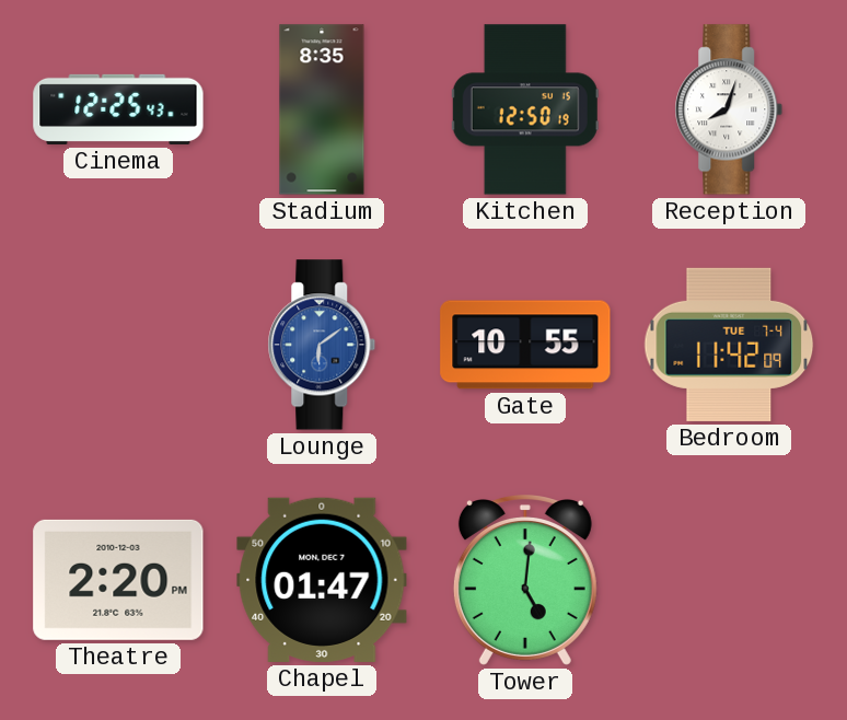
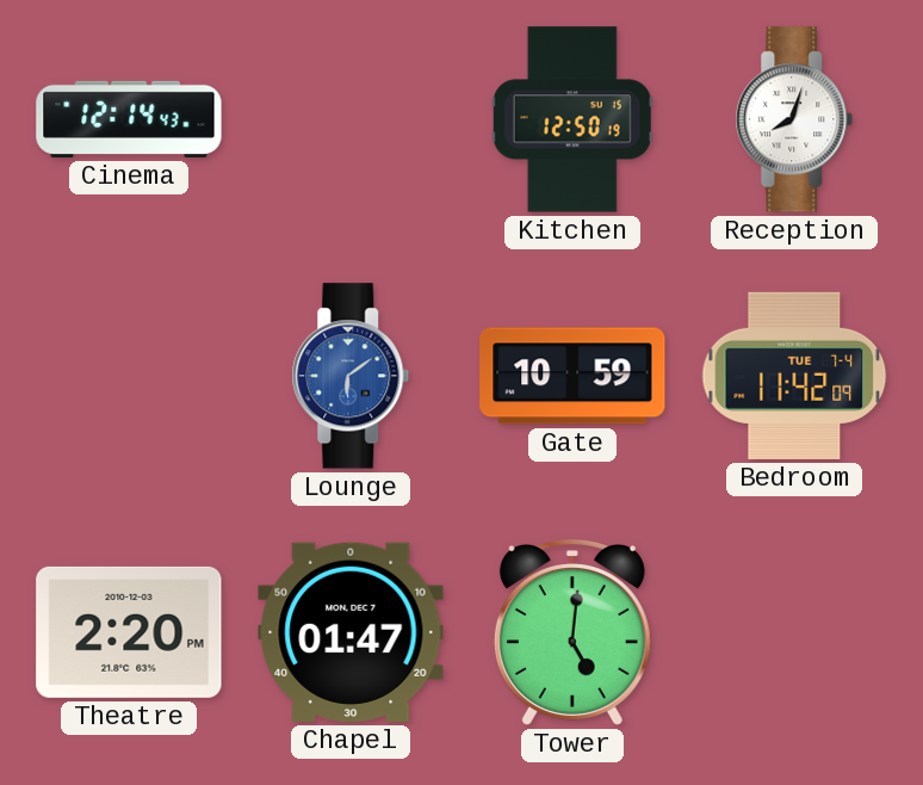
Cinema: 12:25 -> 12:14
Stadium: 8:35 -> none
Gate: 10:55 -> 10:59
